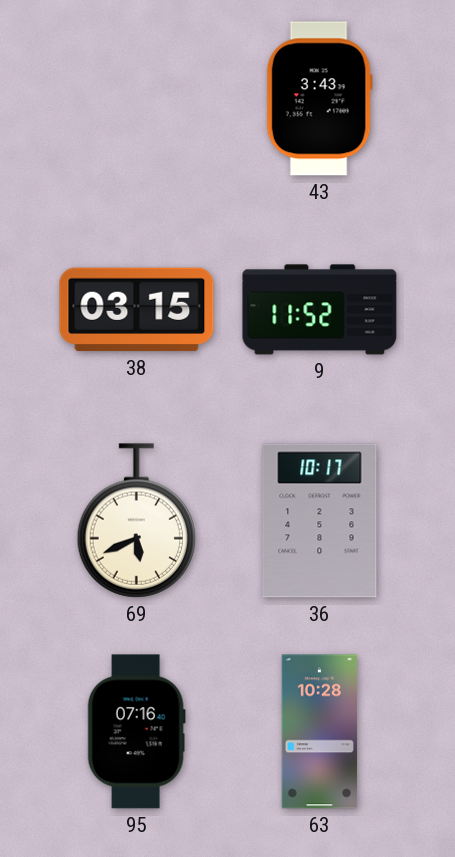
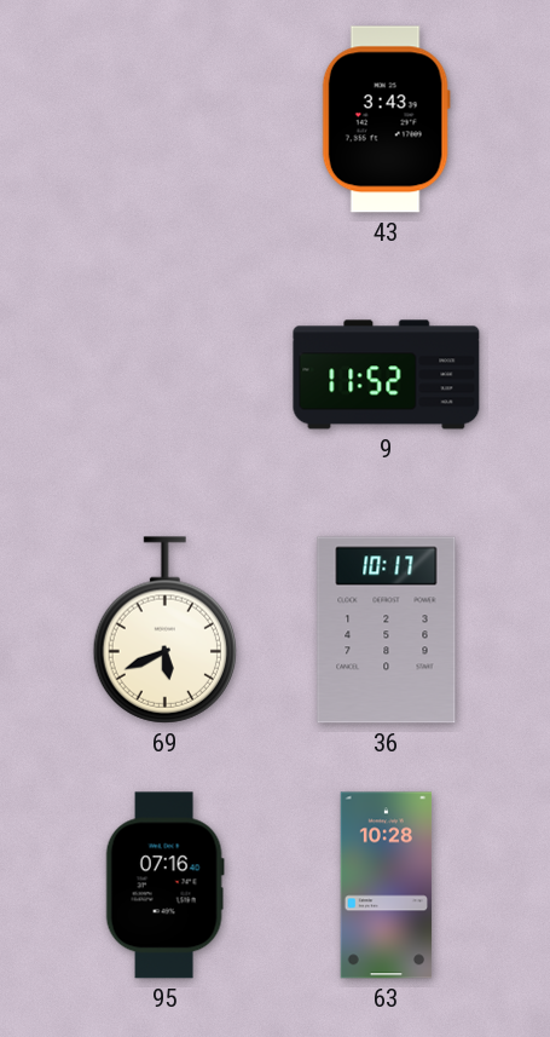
38: 03:15 -> none
